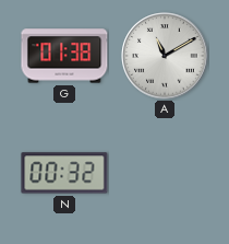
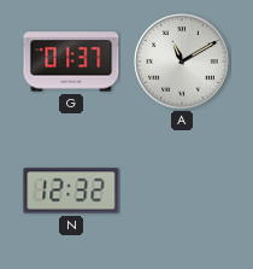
G: 01:38 -> 01:37
N: 00:32 -> 12:32
